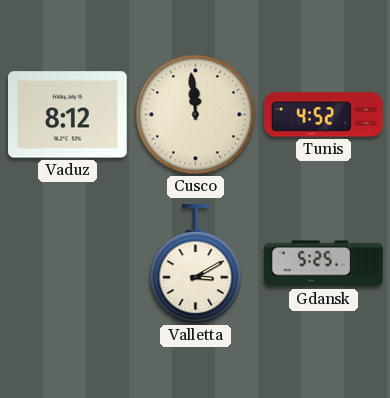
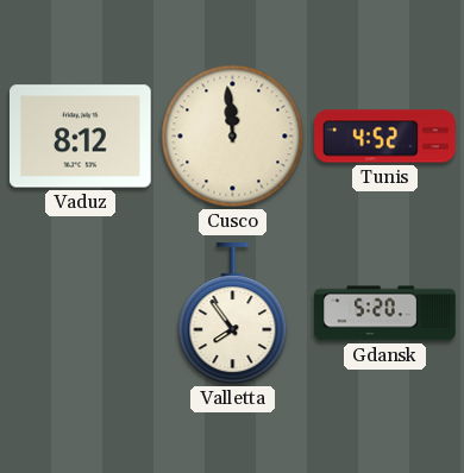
Valletta: 3:10 -> 7:54
Gdansk: 5:25 -> 5:20
